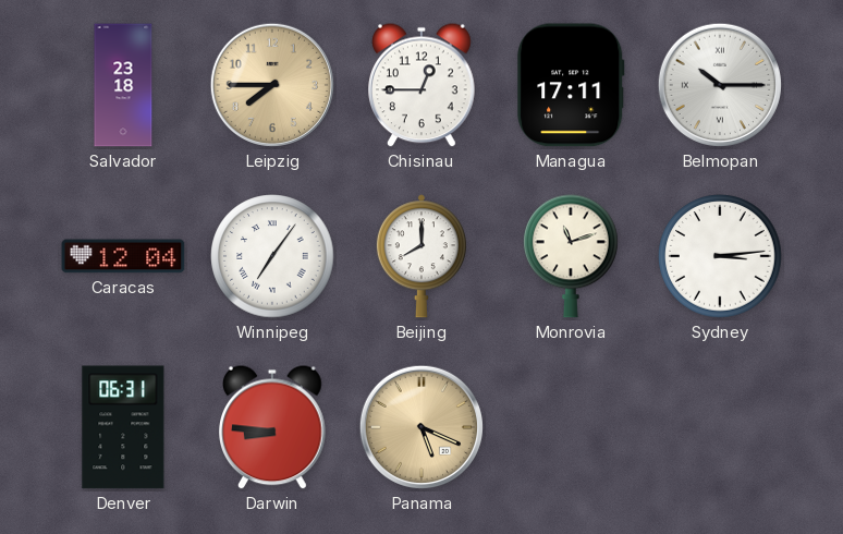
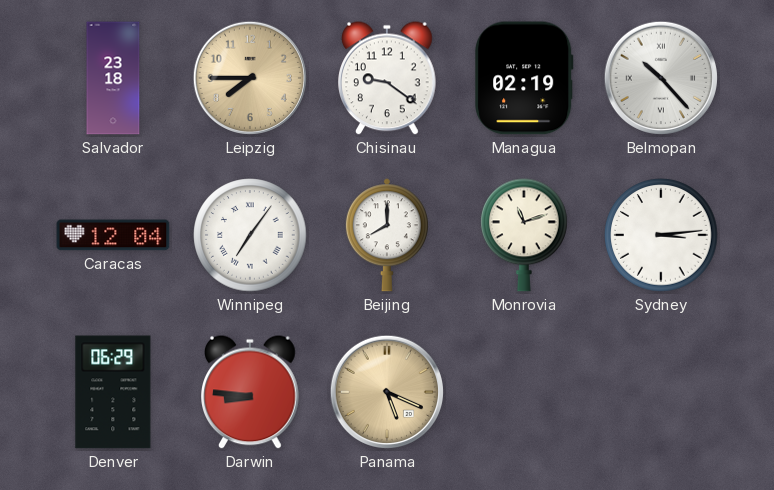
Chisinau: 12:45 -> 9:21
Managua: 17:11 -> 02:19
Belmopan: 10:15 -> 10:23
Denver: 06:31 -> 06:29
